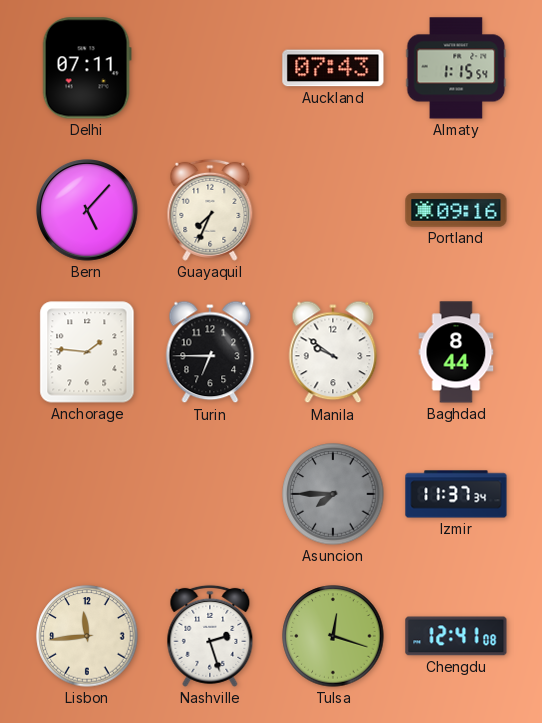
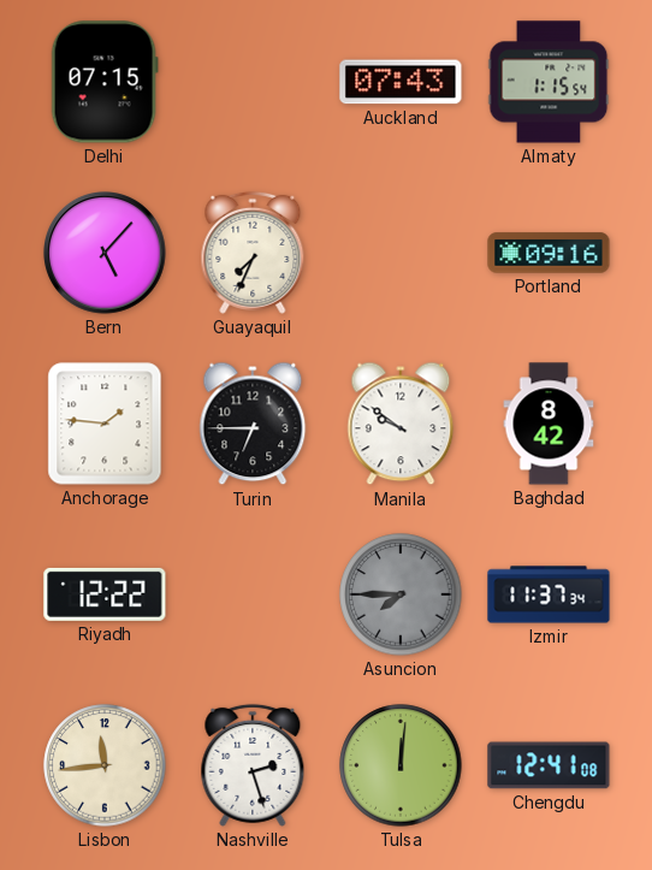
Delhi: 07:11 -> 07:15
Baghdad: 8:44 -> 8:42
Riyadh: none -> 12:22
Tulsa: 12:18 -> 12:01
